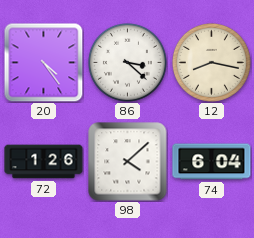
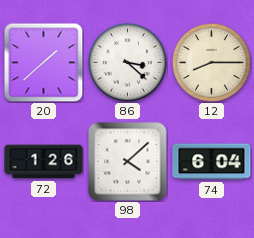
20: 4:24 -> 1:38
12: 8:17 -> 8:15
